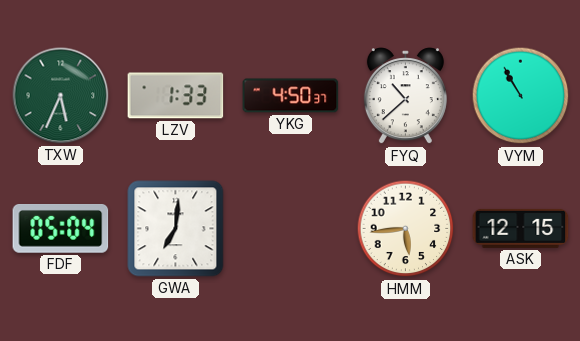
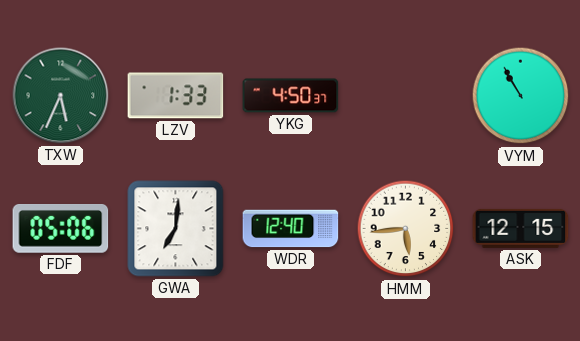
FYQ: 10:38 -> none
FDF: 05:04 -> 05:06
WDR: none -> 12:40
